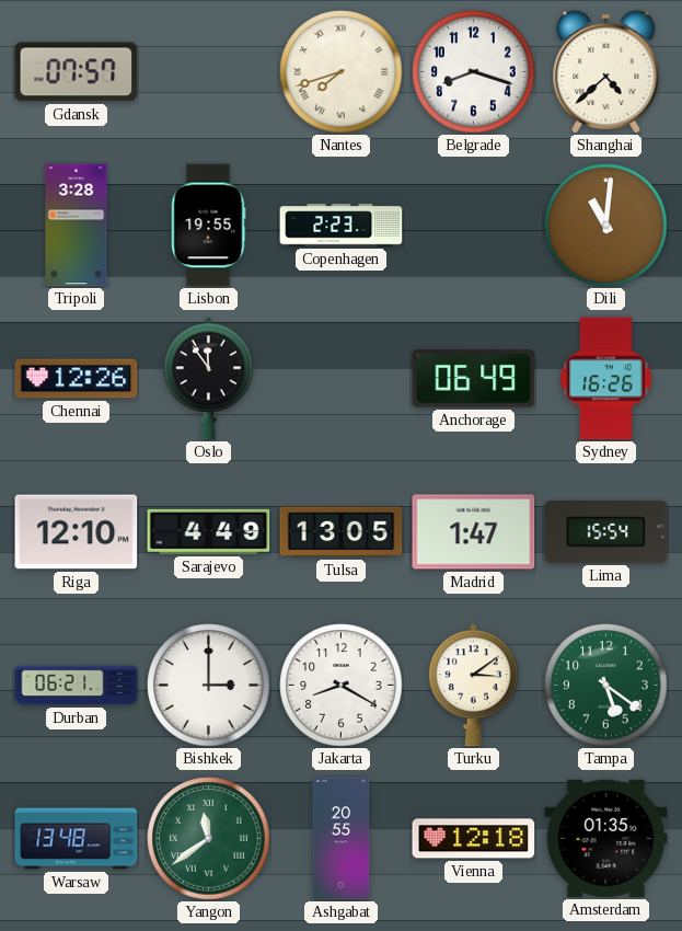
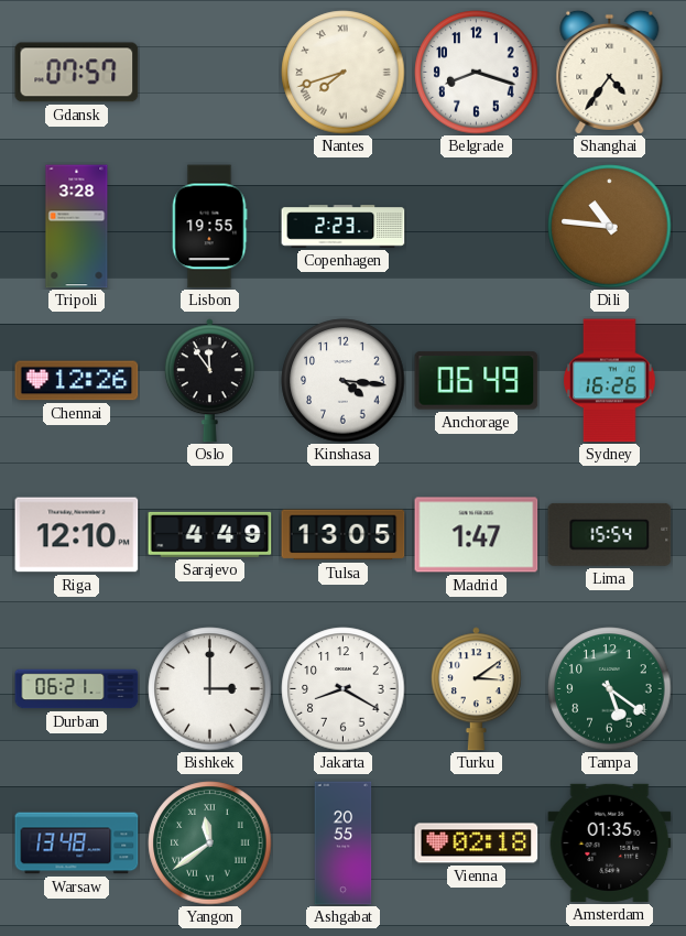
Shanghai: 4:38 -> 4:36
Dili: 11:01 -> 10:46
Kinshasa: none -> 4:16
Vienna: 12:18 -> 02:18
